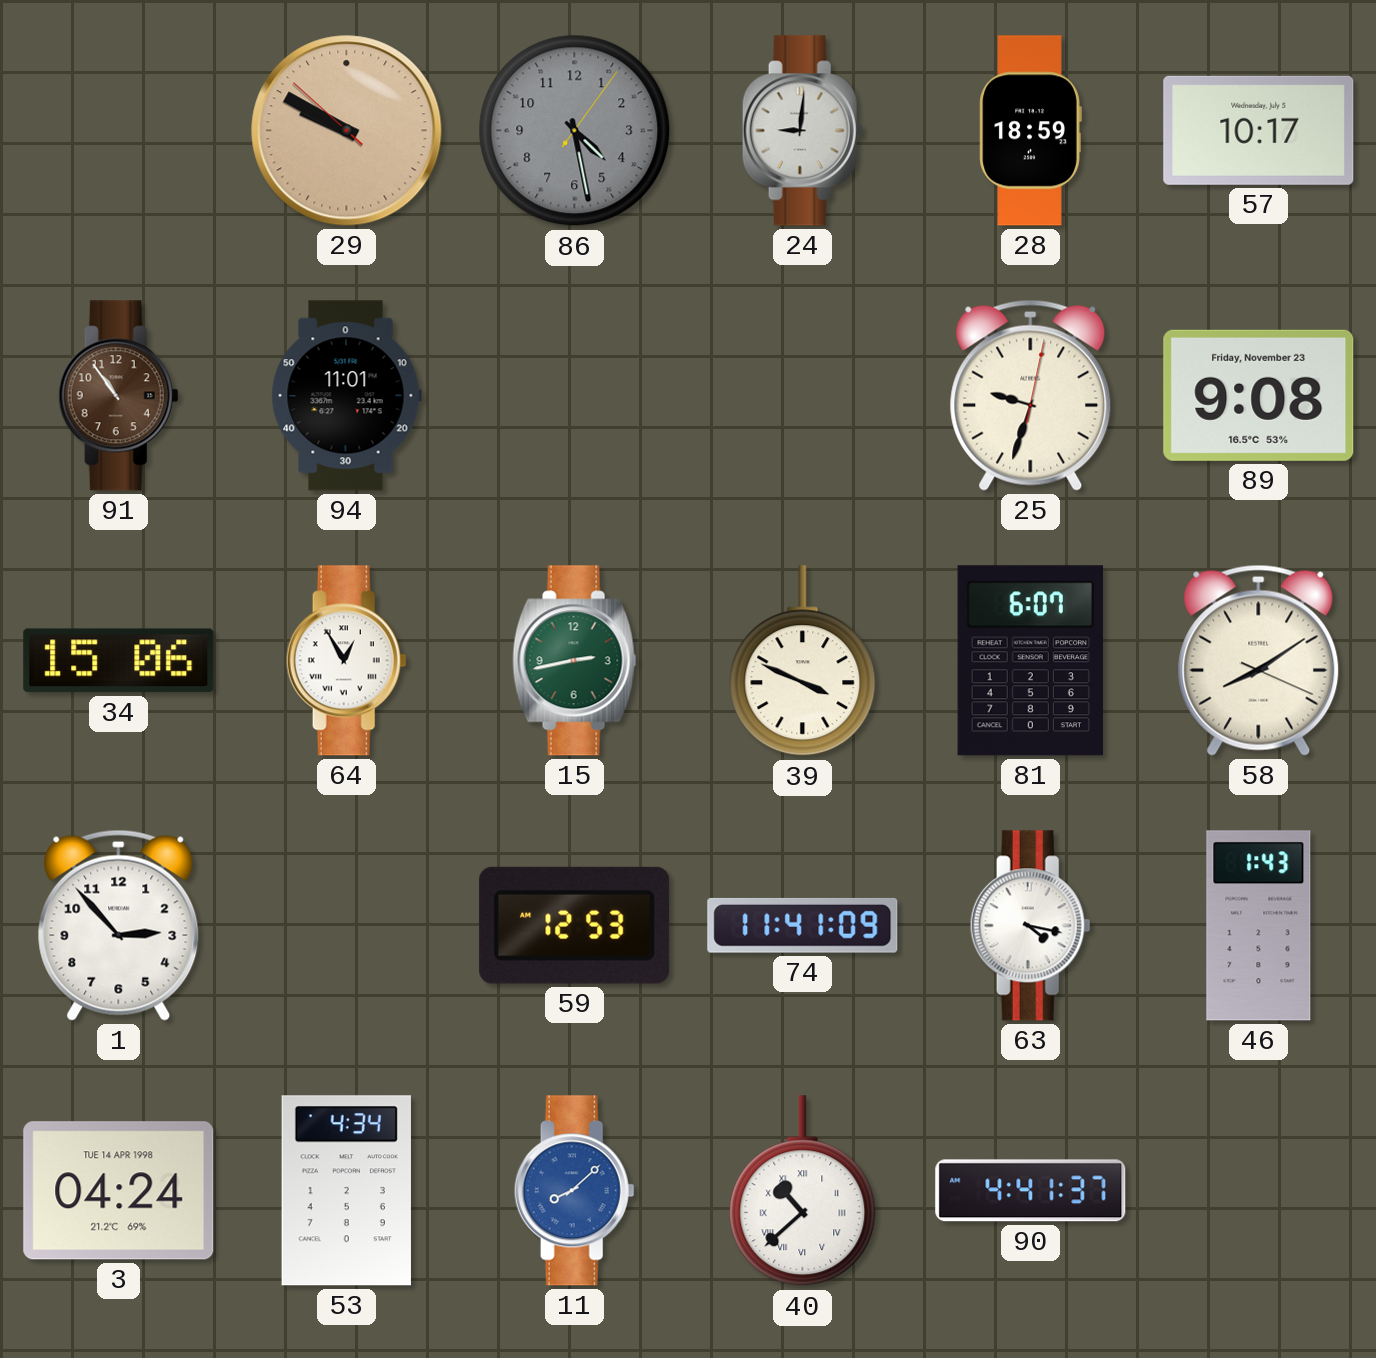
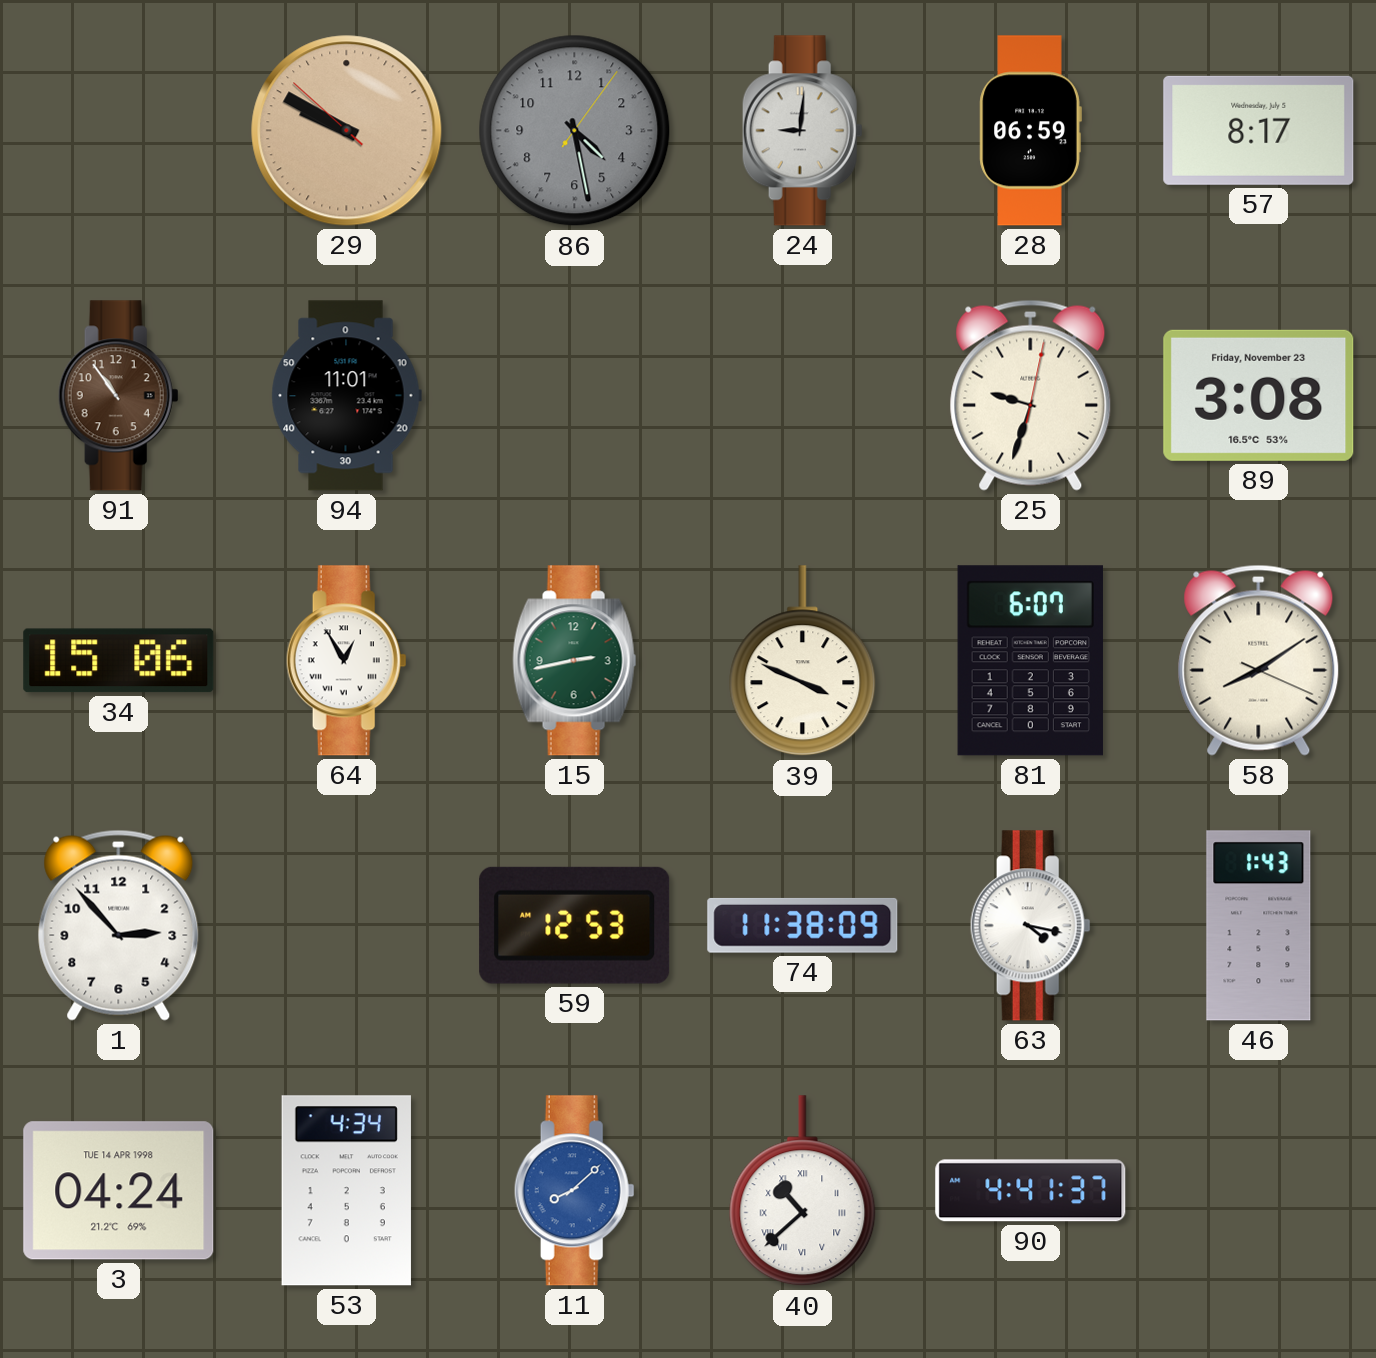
28: 18:59 -> 06:59
57: 10:17 -> 8:17
89: 9:08 -> 3:08
74: 11:41 -> 11:38
